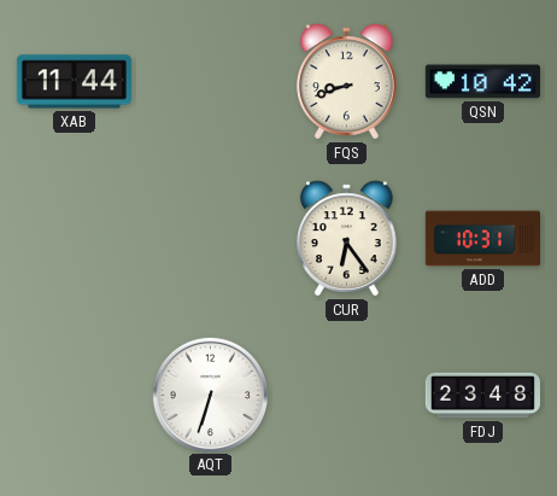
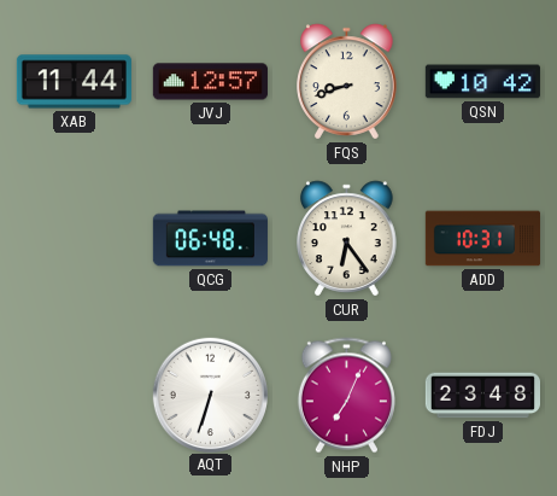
JVJ: none -> 12:57
QCG: none -> 06:48
NHP: none -> 7:04
